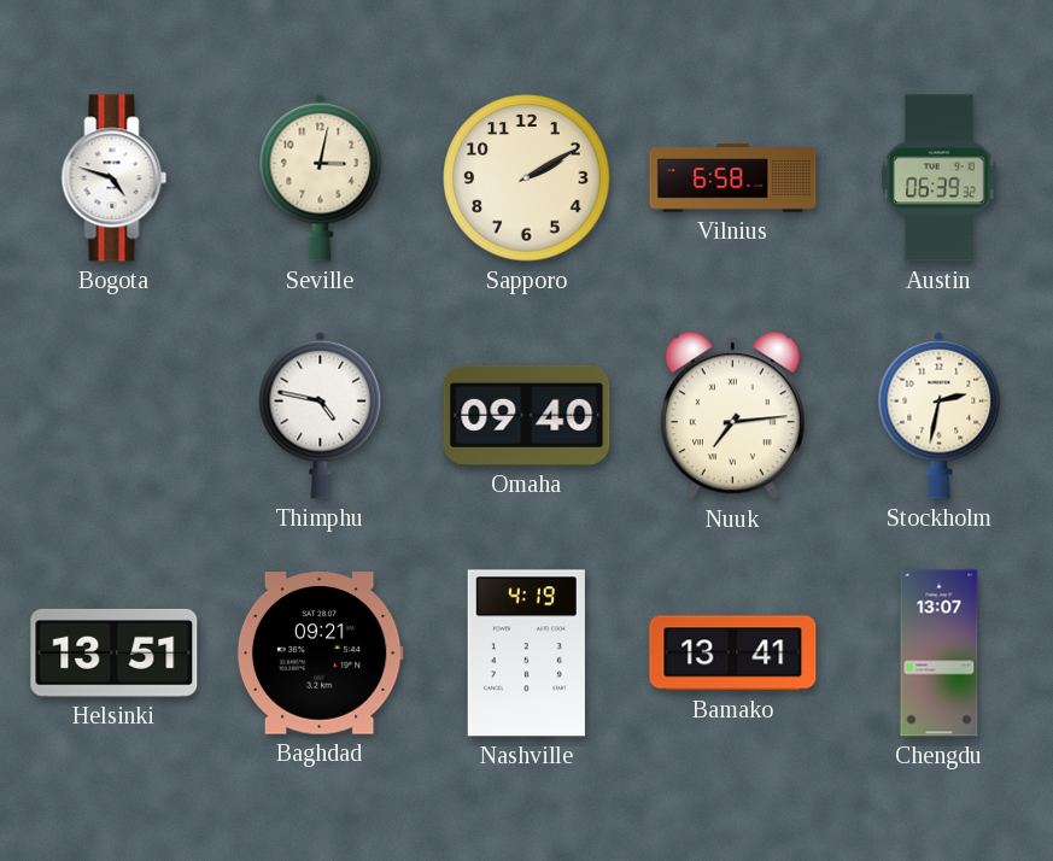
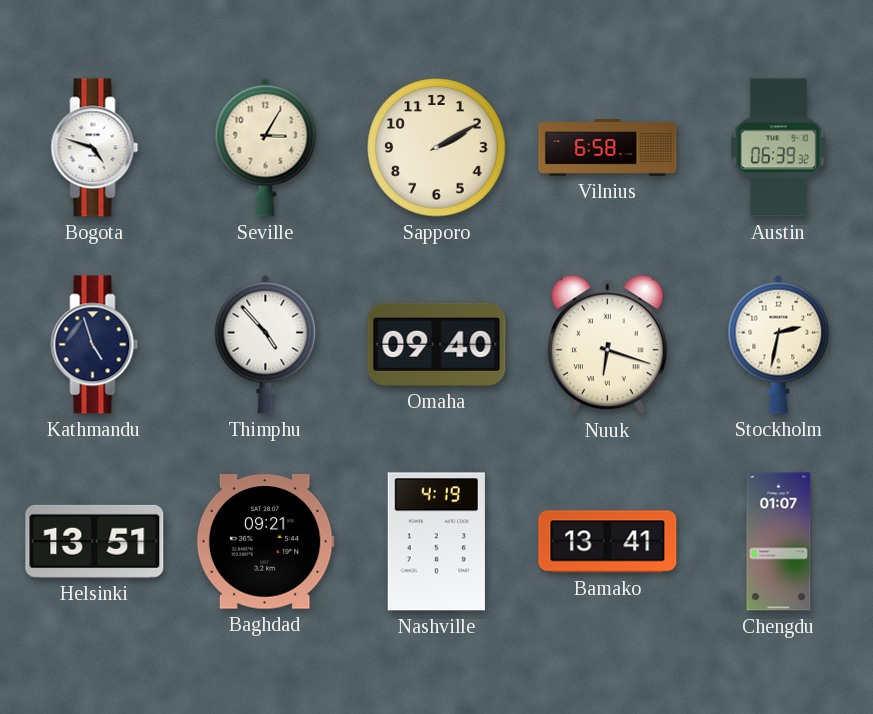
Seville: 3:02 -> 3:05
Kathmandu: none -> 4:57
Thimphu: 4:47 -> 4:53
Nuuk: 7:14 -> 6:18
Chengdu: 13:07 -> 01:07
